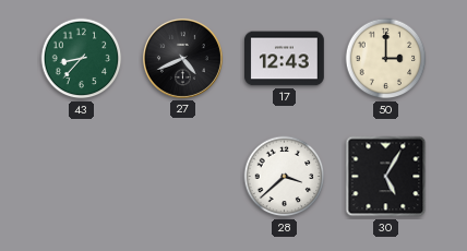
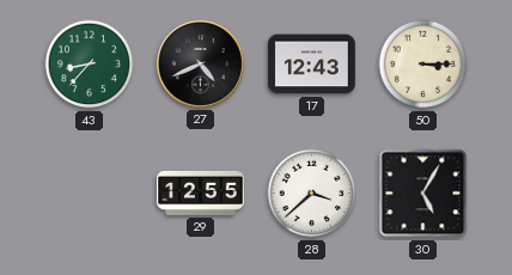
50: 3:00 -> 3:15
29: none -> 12:55
